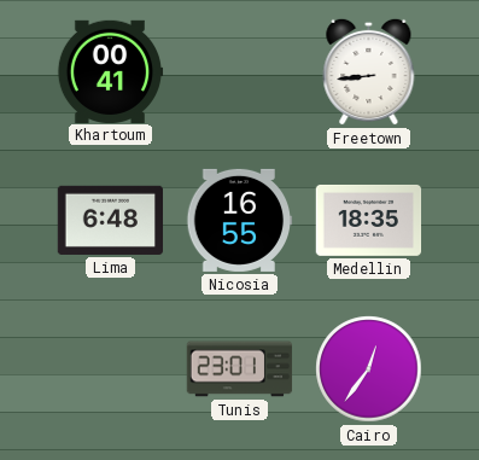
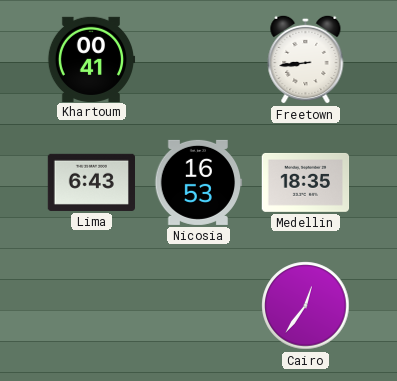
Lima: 6:48 -> 6:43
Nicosia: 16:55 -> 16:53
Tunis: 23:01 -> none
